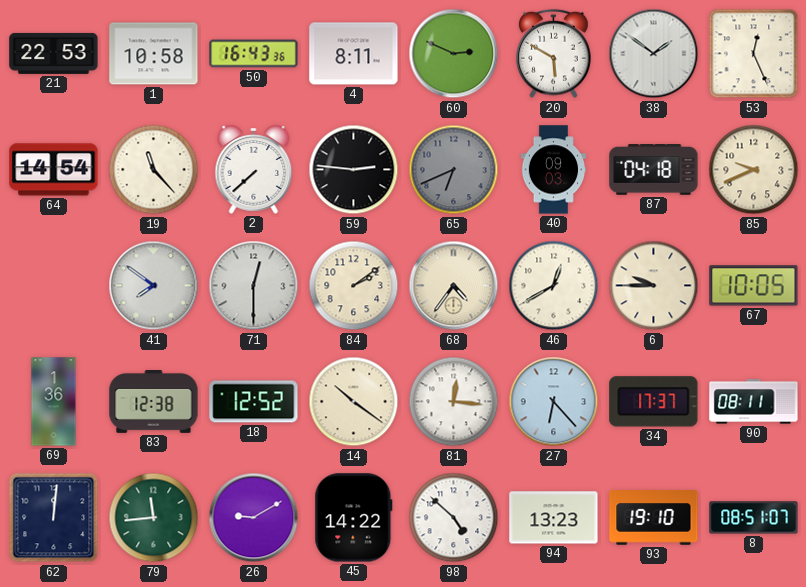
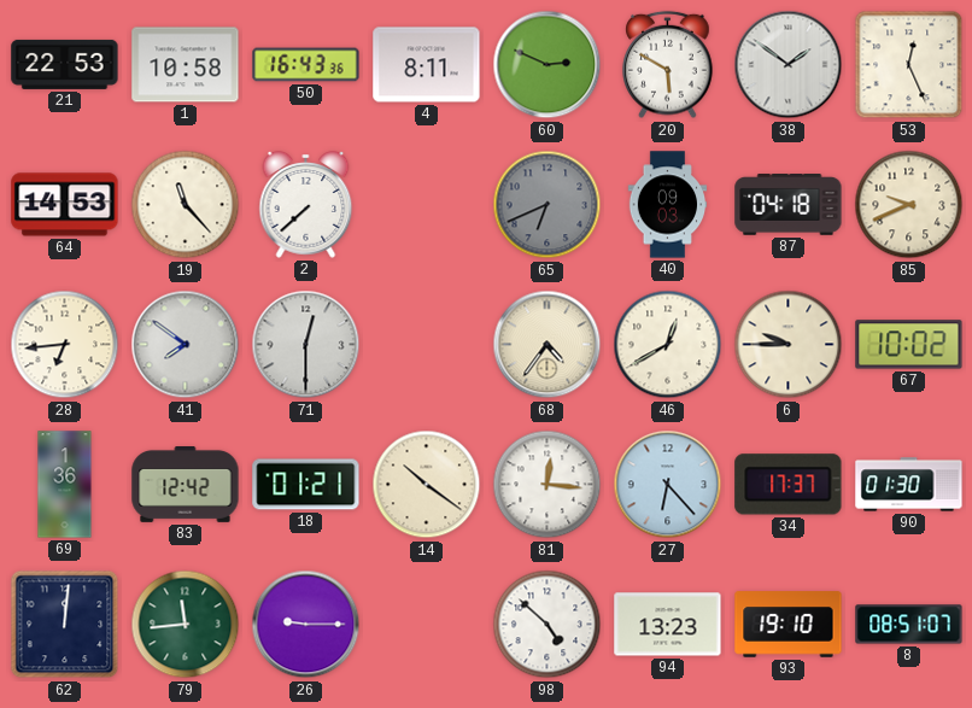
64: 14:54 -> 14:53
59: 2:46 -> none
28: none -> 6:44
84: 2:09 -> none
67: 10:05 -> 10:02
83: 12:38 -> 12:42
18: 12:52 -> 01:21
90: 08:11 -> 01:30
26: 9:10 -> 9:15
45: 14:22 -> none
